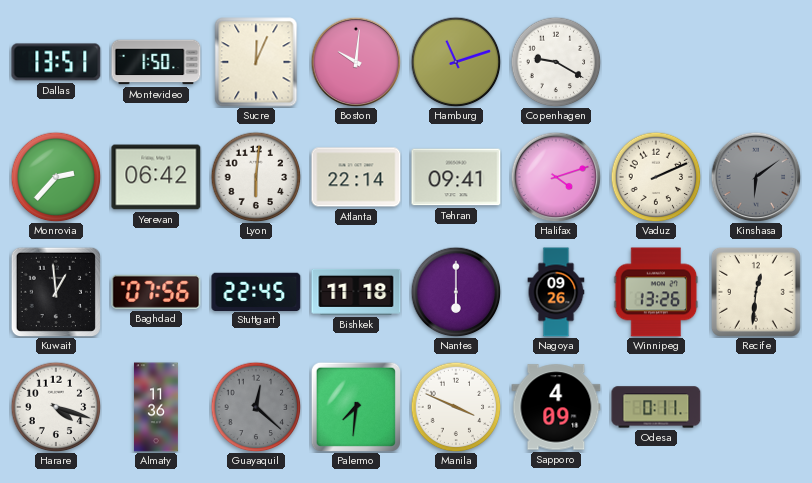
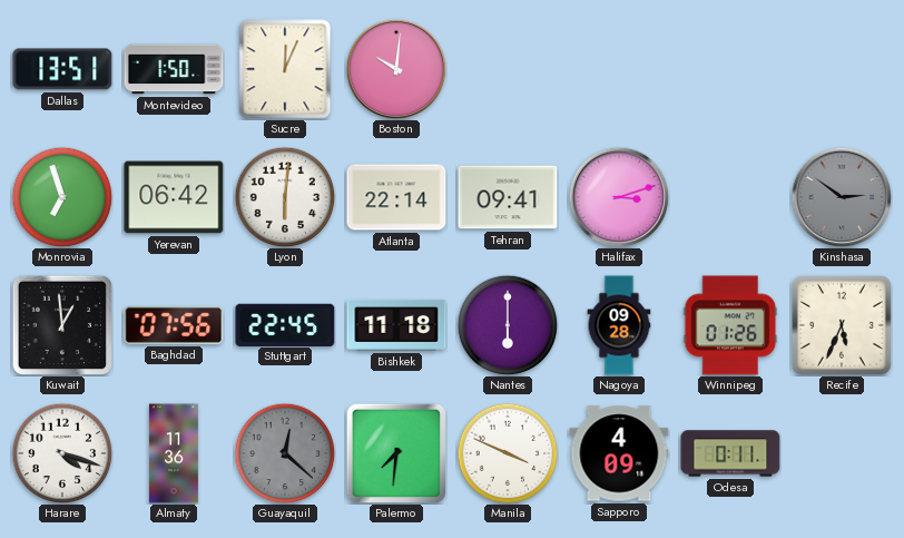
Hamburg: 11:12 -> none
Copenhagen: 9:20 -> none
Monrovia: 2:37 -> 6:57
Halifax: 4:12 -> 3:12
Vaduz: 2:11 -> none
Kinshasa: 6:09 -> 2:51
Nagoya: 09:26 -> 09:28
Winnipeg: 13:26 -> 01:26
Recife: 12:31 -> 5:34
